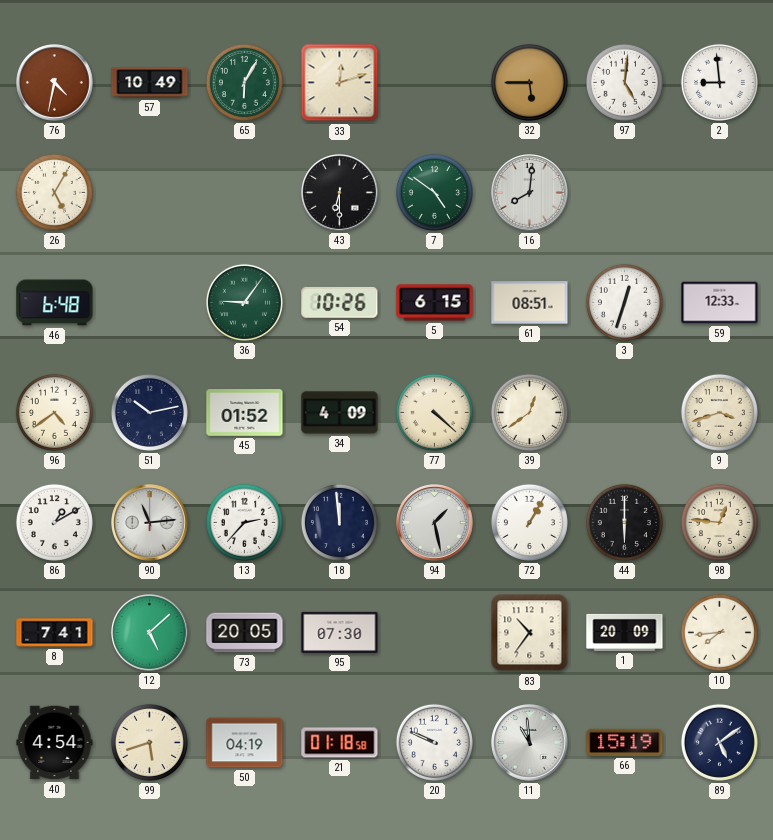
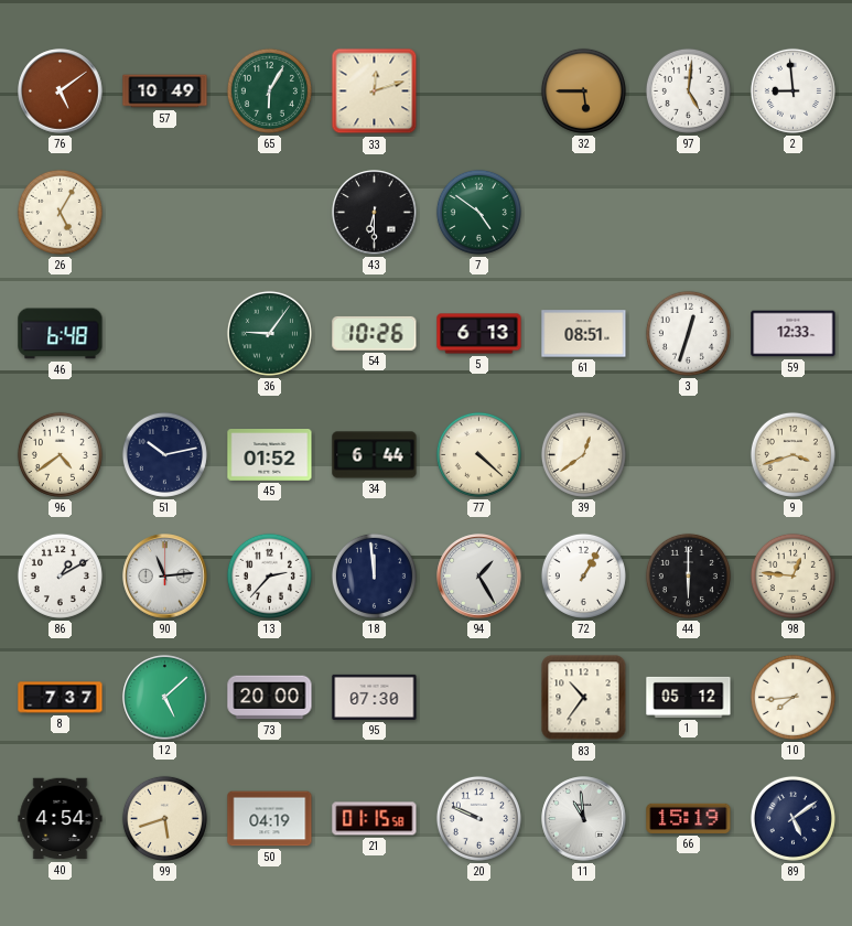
76: 4:32 -> 5:09
16: 8:01 -> none
5: 6:15 -> 6:13
34: 4:09 -> 6:44
94: 1:28 -> 1:25
8: 7:41 -> 7:37
73: 20:05 -> 20:00
1: 20:09 -> 05:12
21: 01:18 -> 01:15
